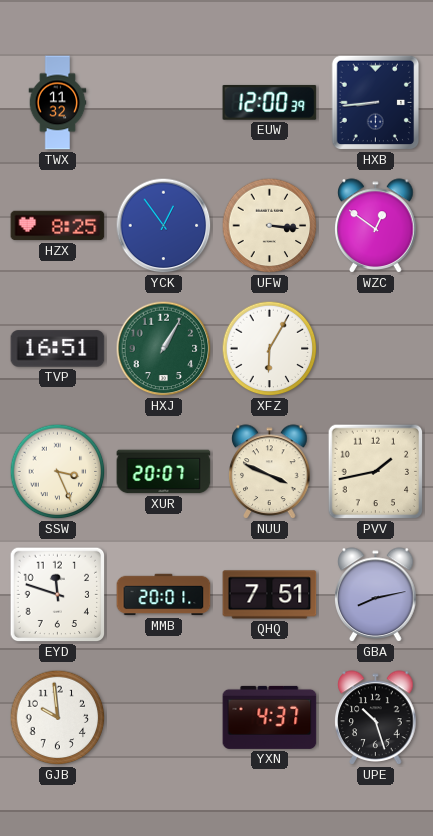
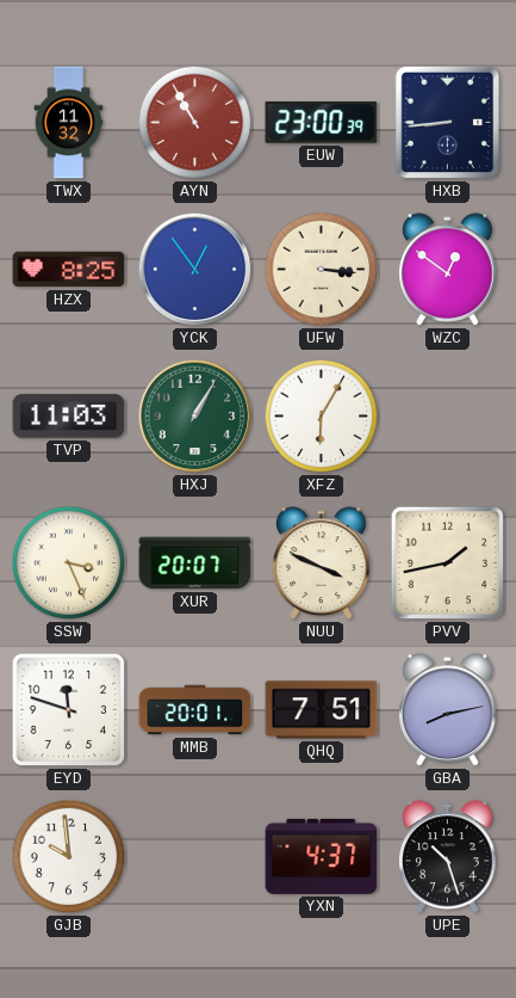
AYN: none -> 10:55
EUW: 12:00 -> 23:00
TVP: 16:51 -> 11:03
